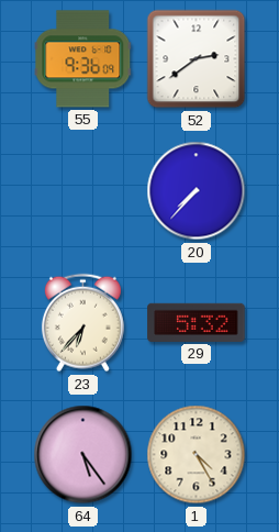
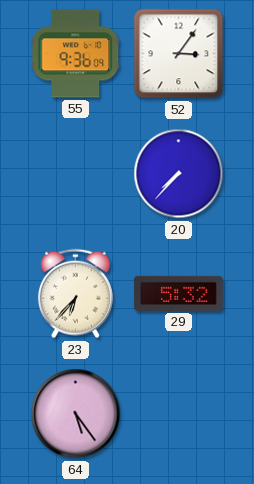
52: 2:39 -> 3:06
1: 4:25 -> none
